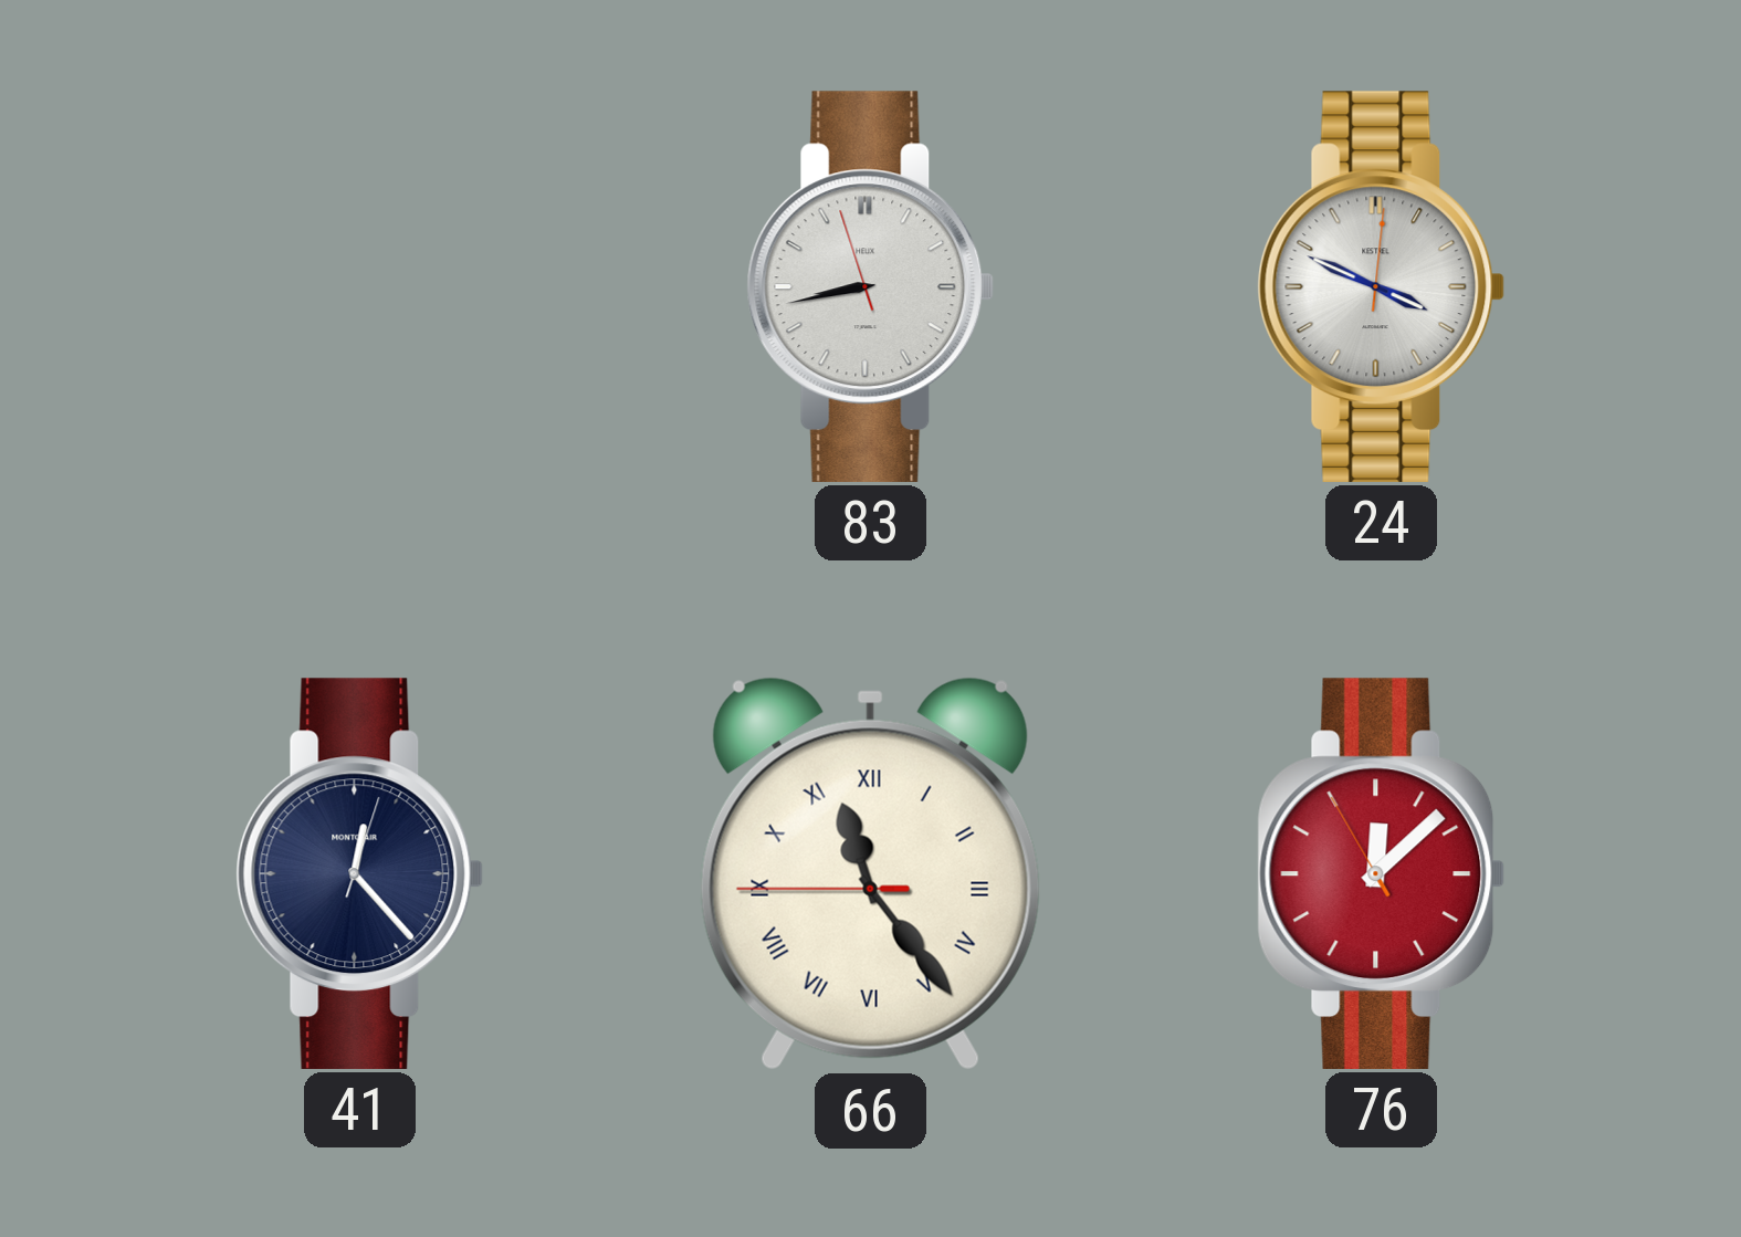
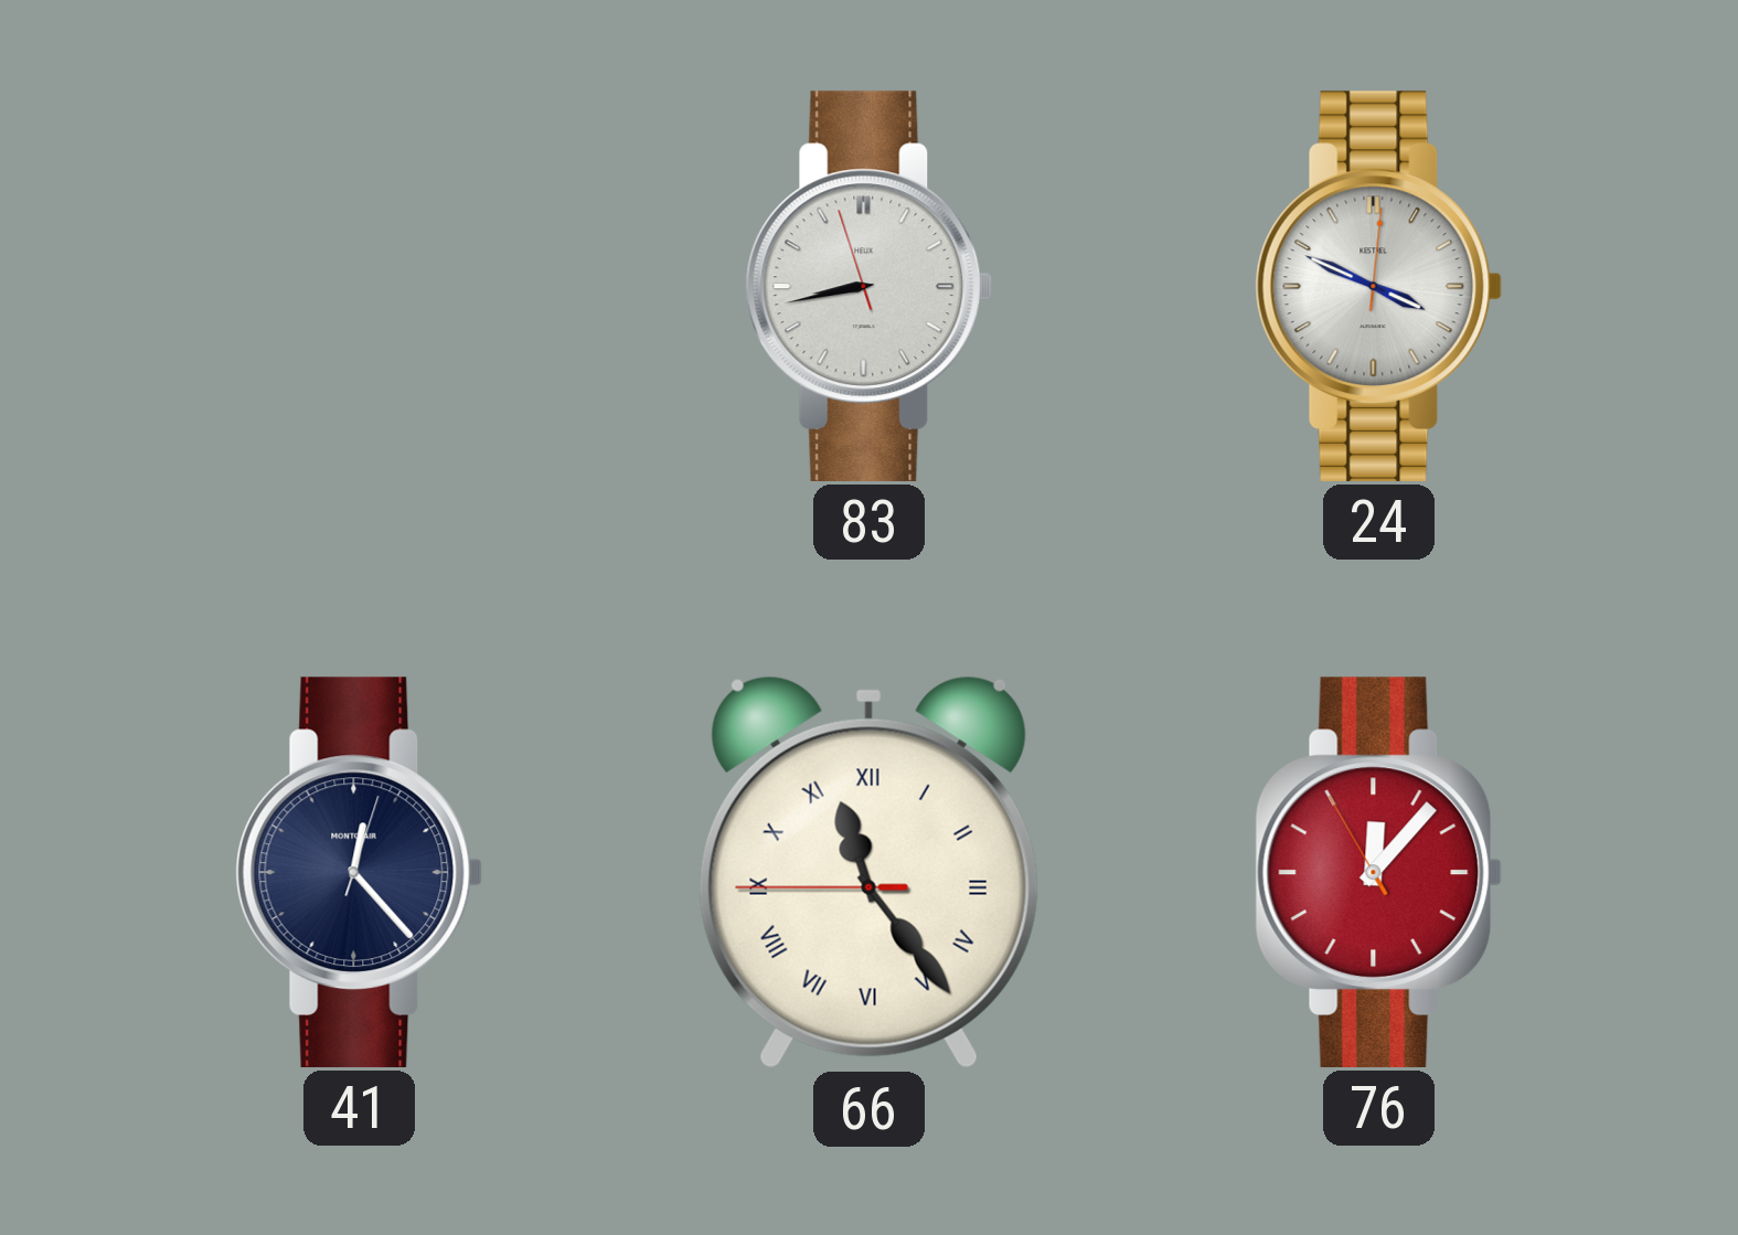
76: 12:07 -> 12:06
